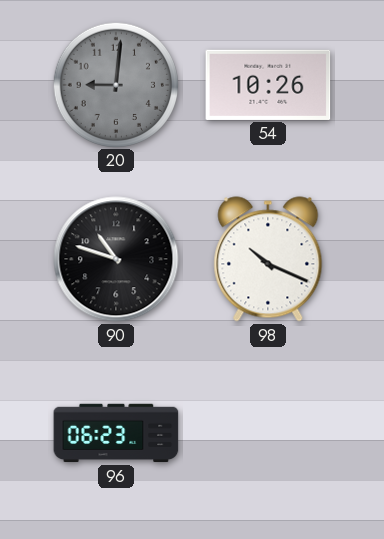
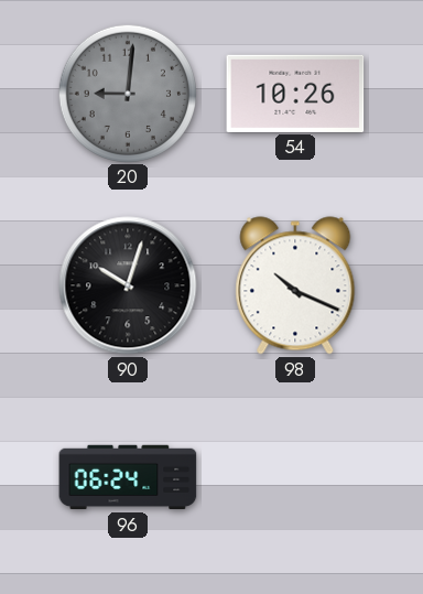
90: 10:48 -> 10:03
96: 06:23 -> 06:24
